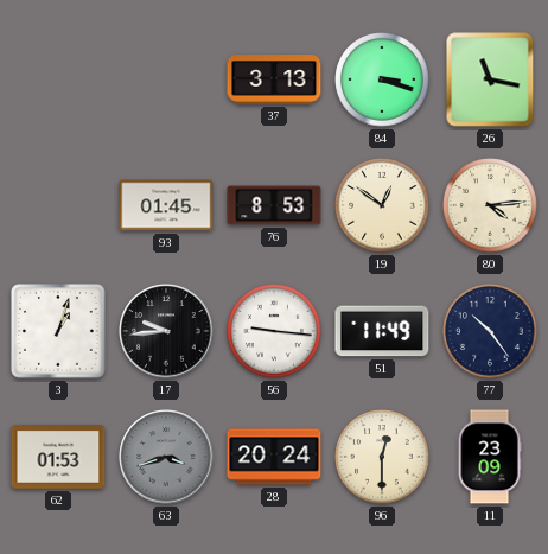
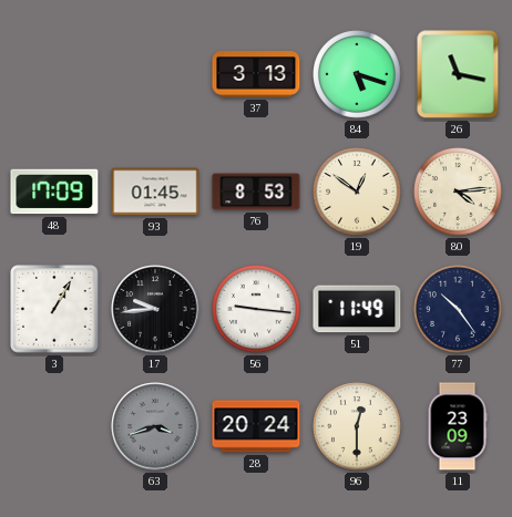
84: 3:18 -> 5:18
48: none -> 17:09
3: 1:03 -> 1:05
62: 01:53 -> none
